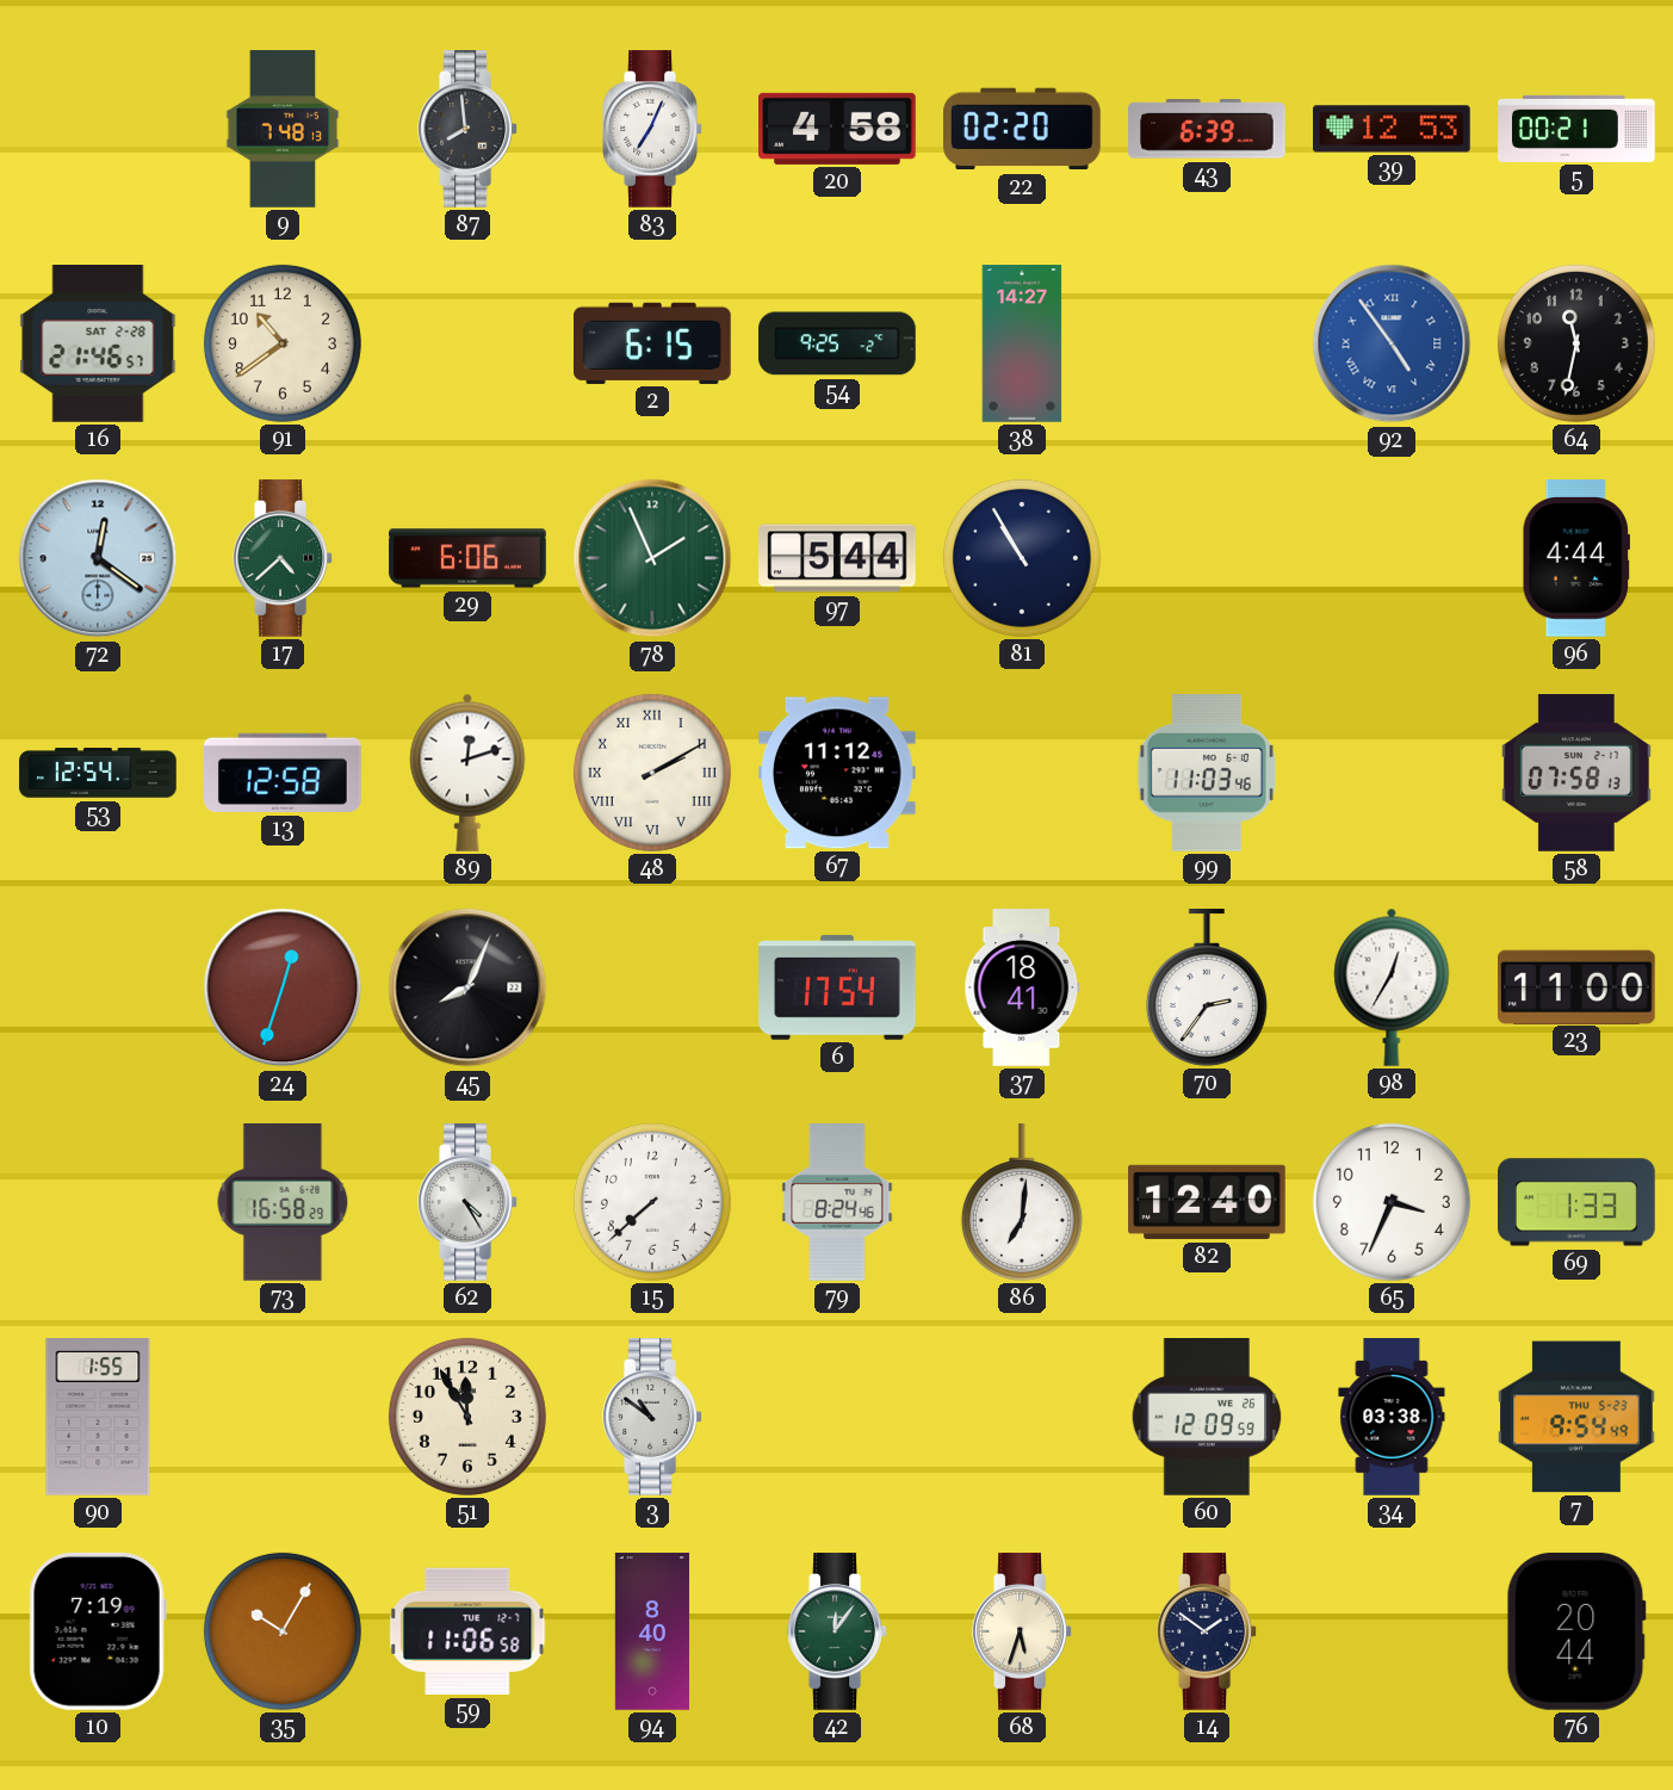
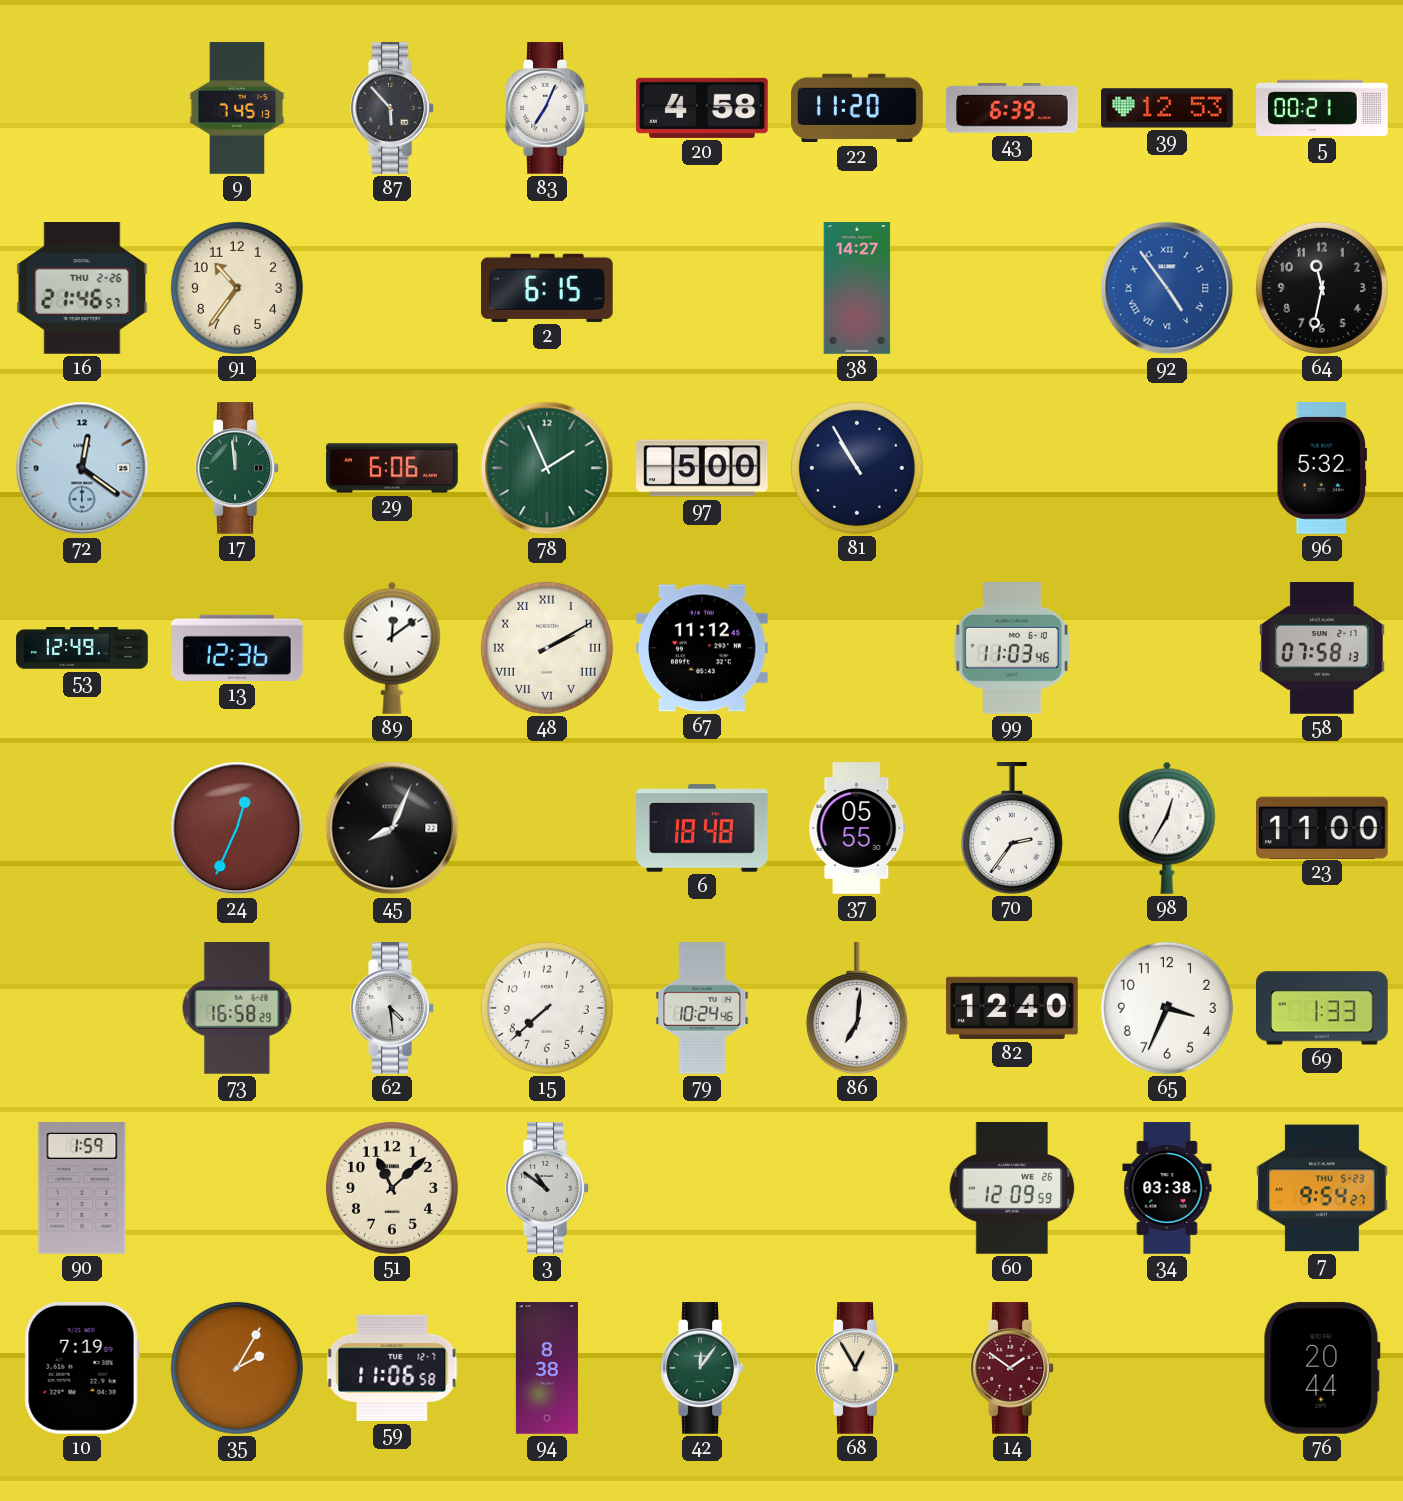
9: 7:48 -> 7:45
87: 7:59 -> 5:53
22: 02:20 -> 11:20
16 date: SAT 2-28 -> THU 2-26
91: 10:39 -> 10:36
54: 9:25 -> none
17: 4:38 -> 11:59
97: 5:44 -> 5:00
96: 4:44 -> 5:32
53: 12:54 -> 12:49
13: 12:58 -> 12:36
89: 12:12 -> 12:09
24: 12:33 -> 12:34
6: 17:54 -> 18:48
37: 18:41 -> 05:55
62: 4:25 -> 4:29
79: 8:24 -> 10:24
90: 1:55 -> 1:59
51: 11:55 -> 11:08
7: 9:54:49 -> 9:54:27
35: 10:05 -> 2:05
94: 8:40 -> 8:38
68: 5:33 -> 12:55
14 dial: navy -> burgundy
